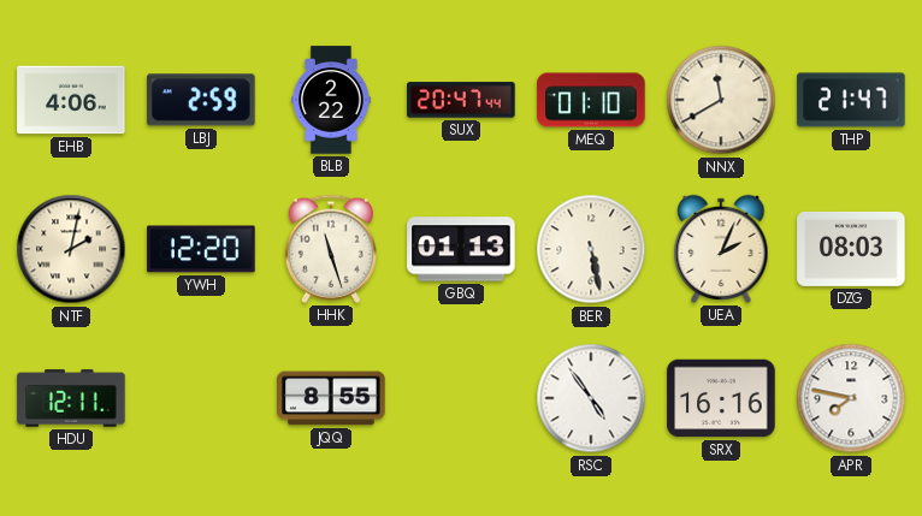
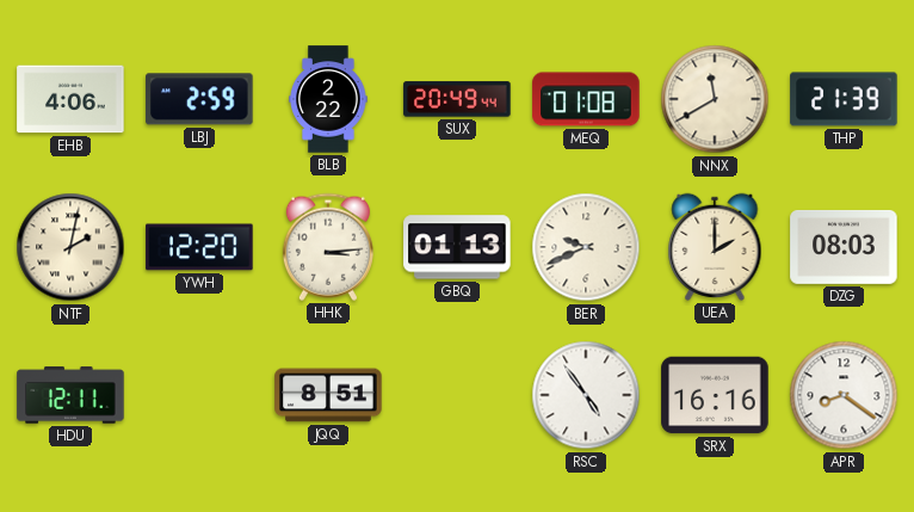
SUX: 20:47 -> 20:49
MEQ: 01:10 -> 01:08
THP: 21:47 -> 21:39
HHK: 11:27 -> 3:14
BER: 5:28 -> 9:41
UEA: 2:04 -> 2:00
JQQ: 8:55 -> 8:51
APR: 7:47 -> 8:21
